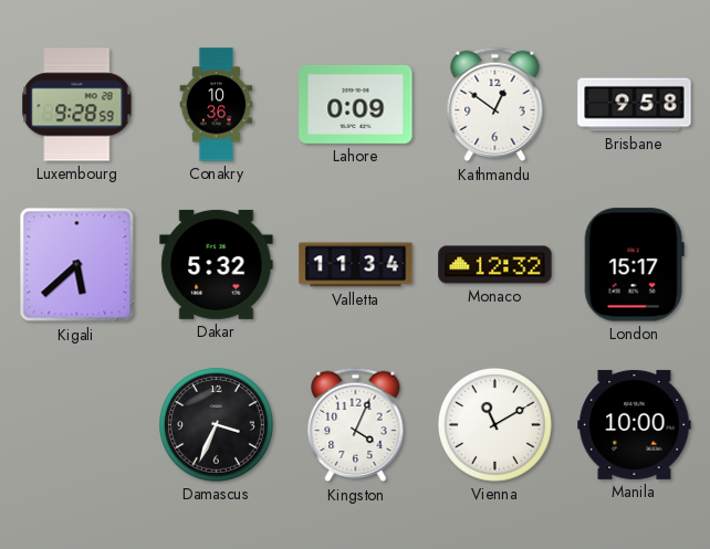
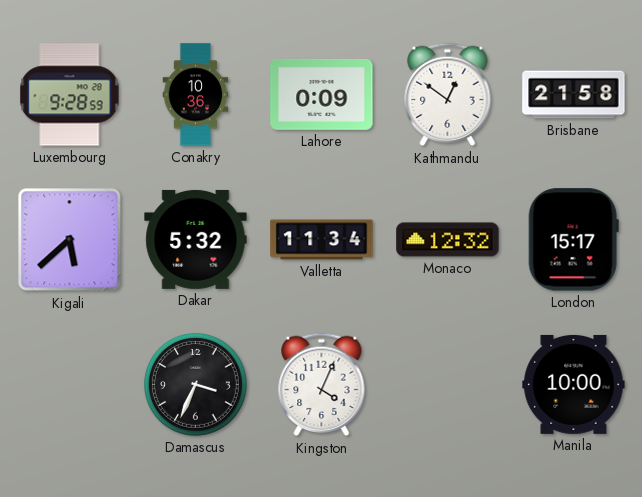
Brisbane: 9:58 -> 21:58
Vienna: 11:10 -> none
